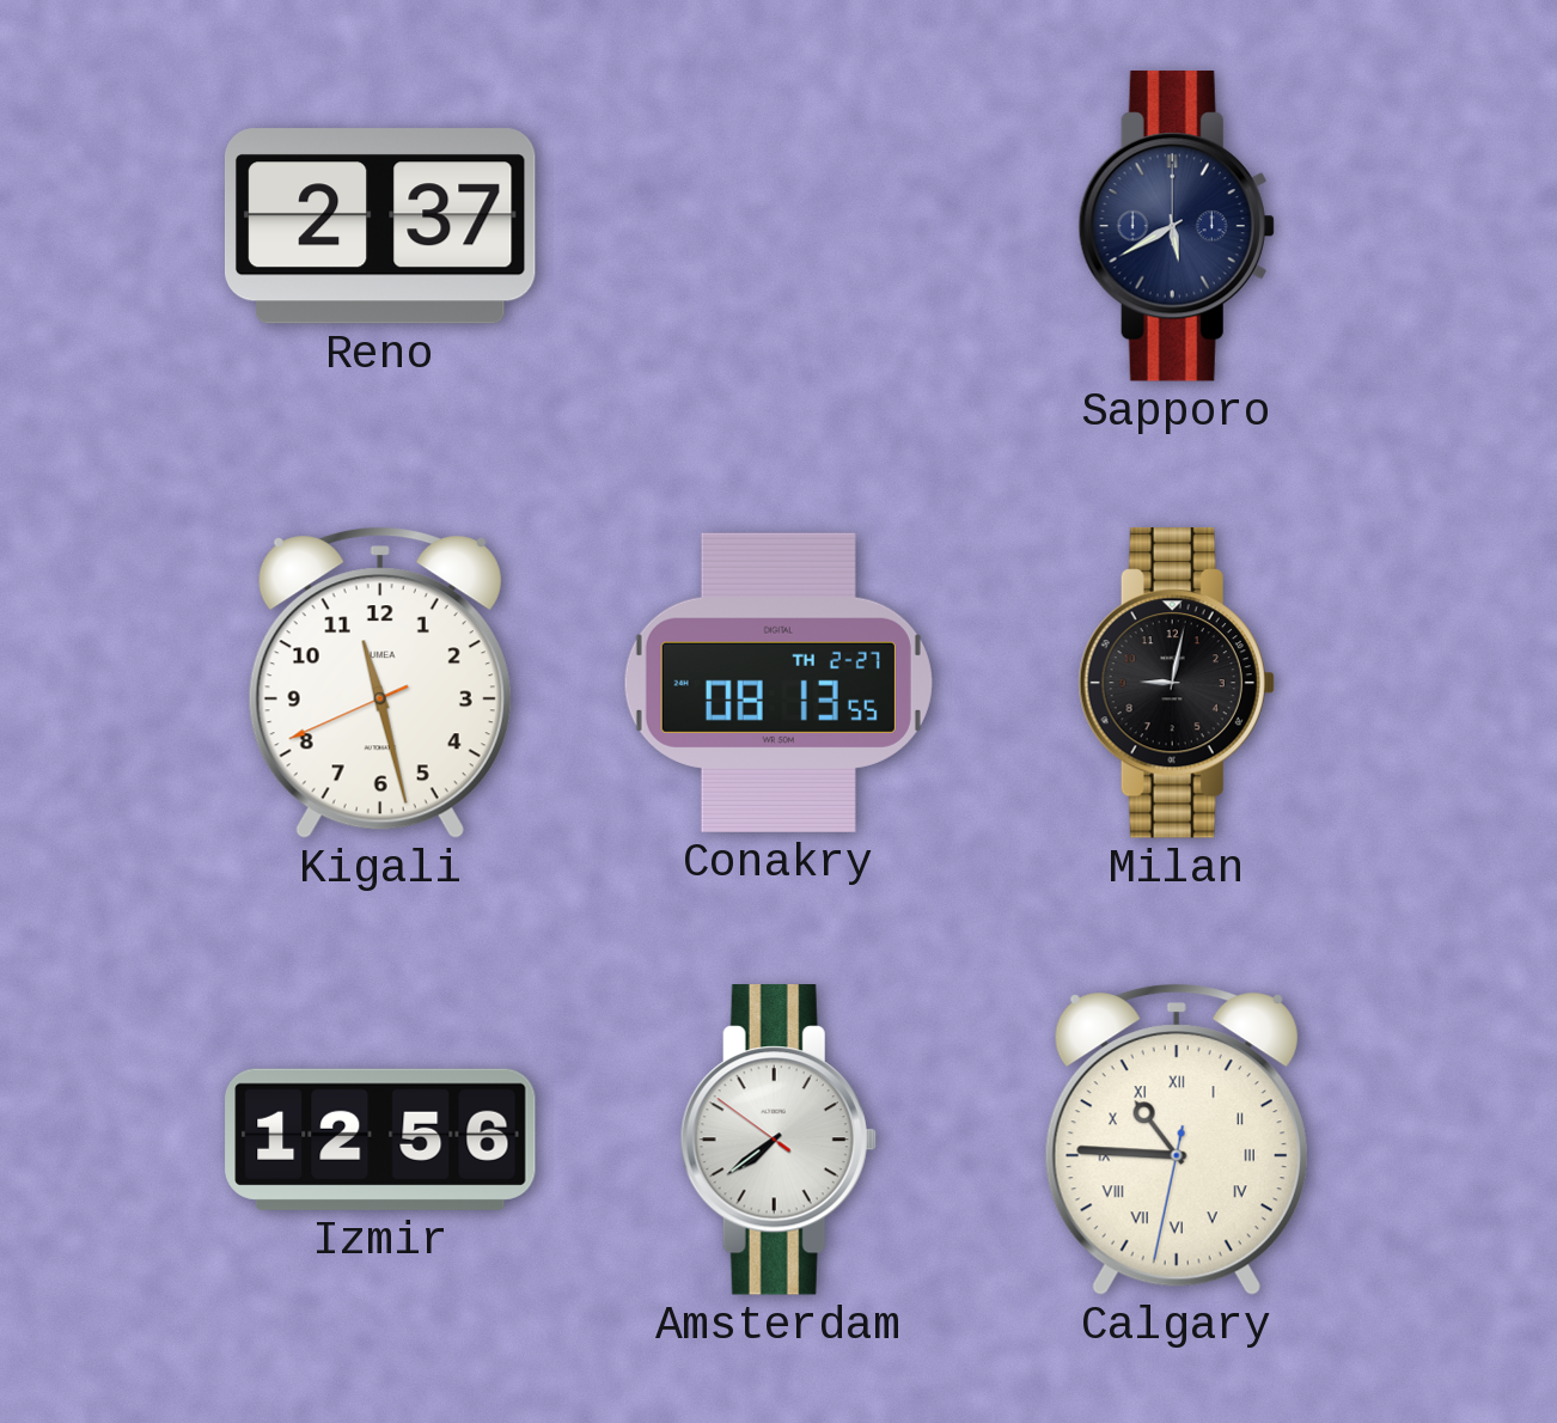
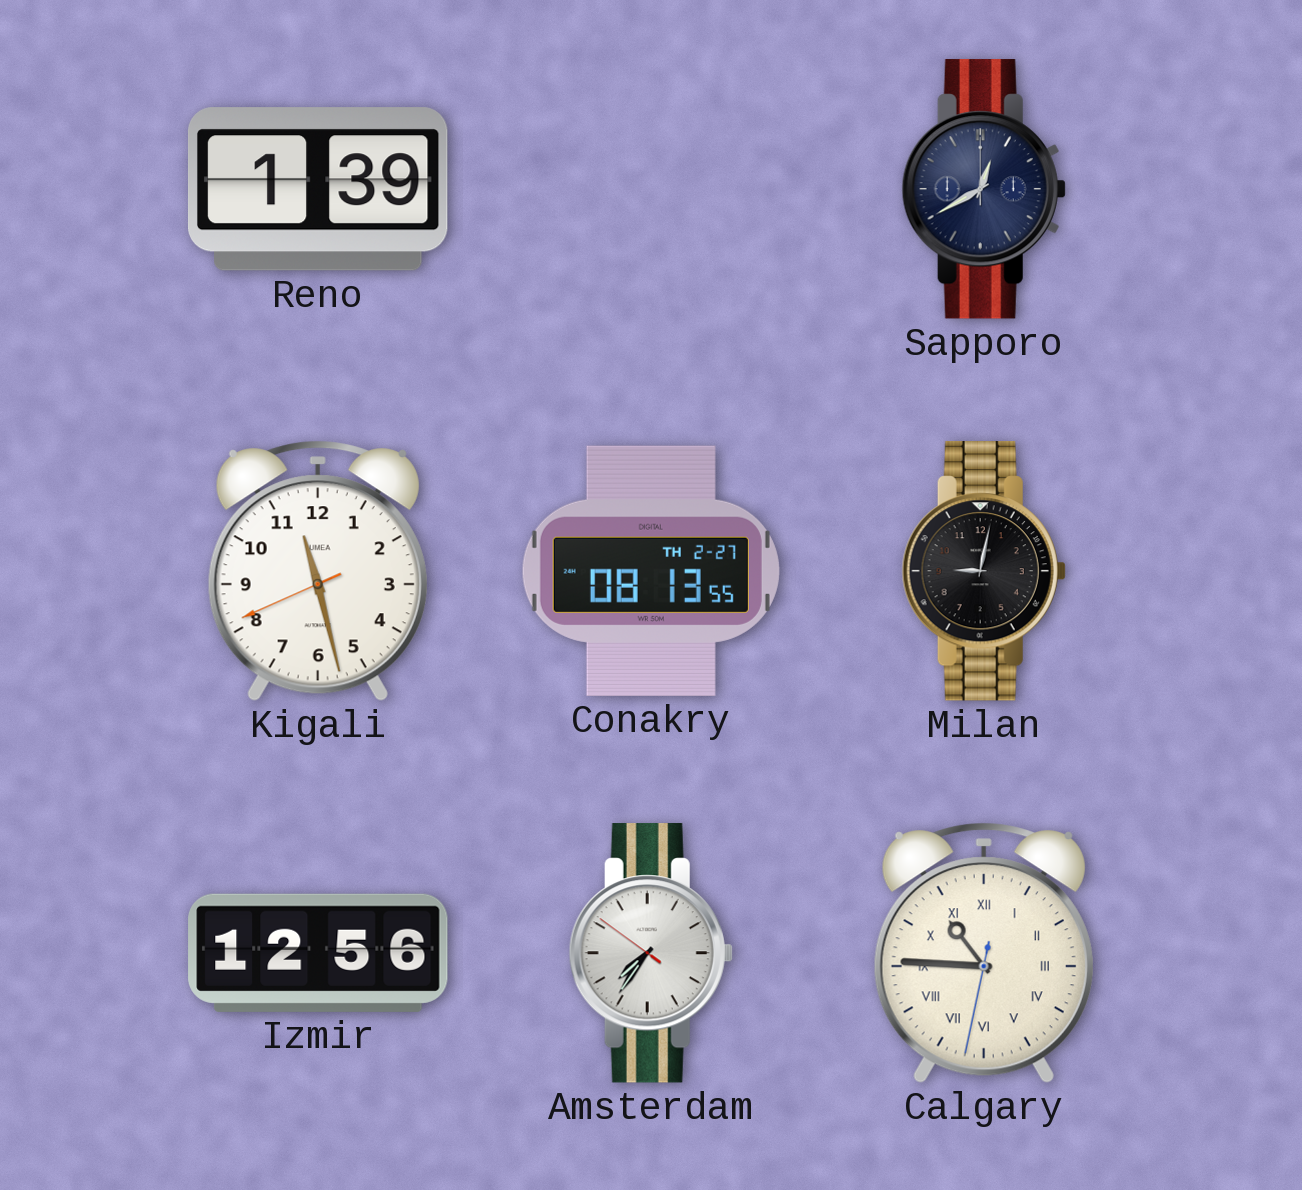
Reno: 2:37 -> 1:39
Sapporo: 5:40 -> 12:40
Amsterdam: 7:38 -> 7:35
